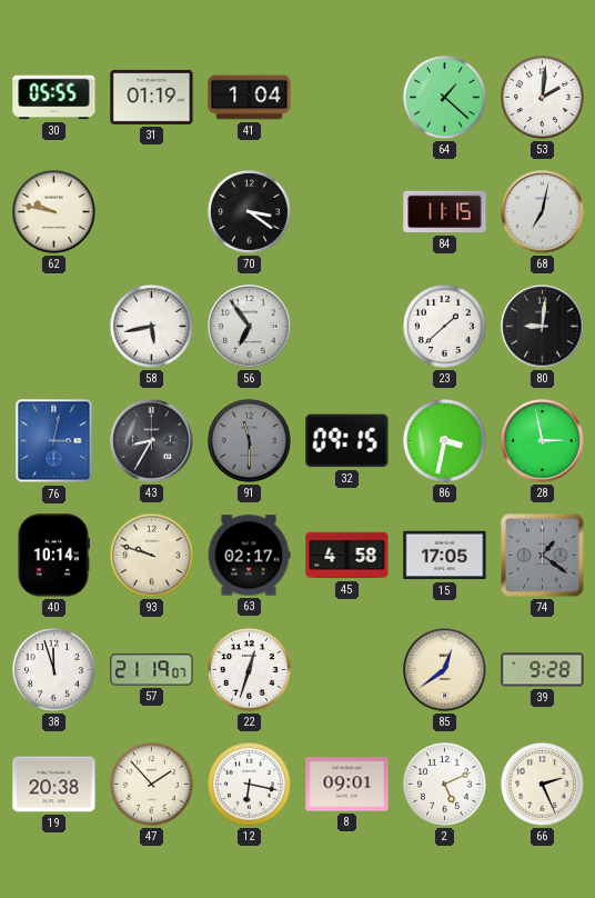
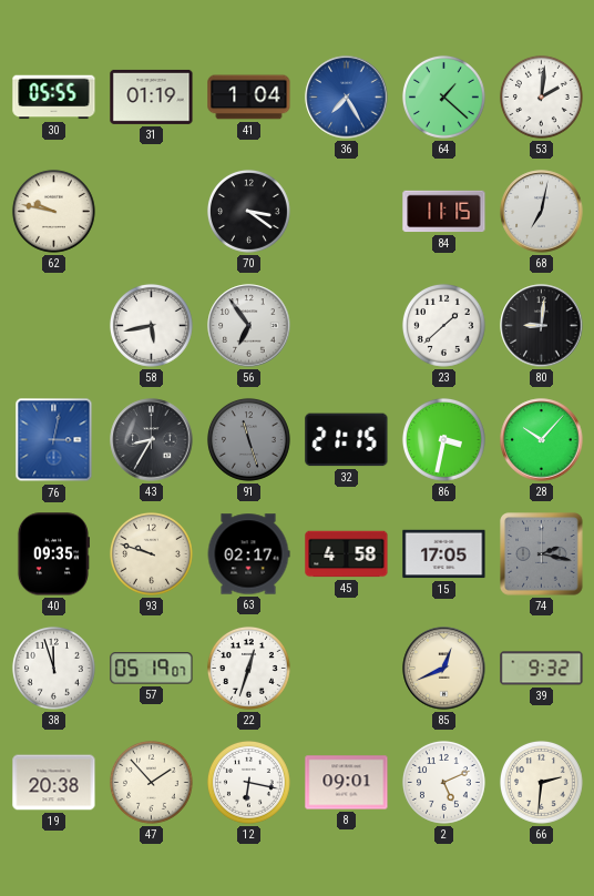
36: none -> 7:25
91: 11:30 -> 11:27
32: 09:15 -> 21:15
28: 2:58 -> 10:07
40: 10:14 -> 09:35
74: 1:21 -> 2:17
57: 21:19 -> 05:19
85: 12:39 -> 12:41
39: 9:28 -> 9:32
66: 2:26 -> 2:31
